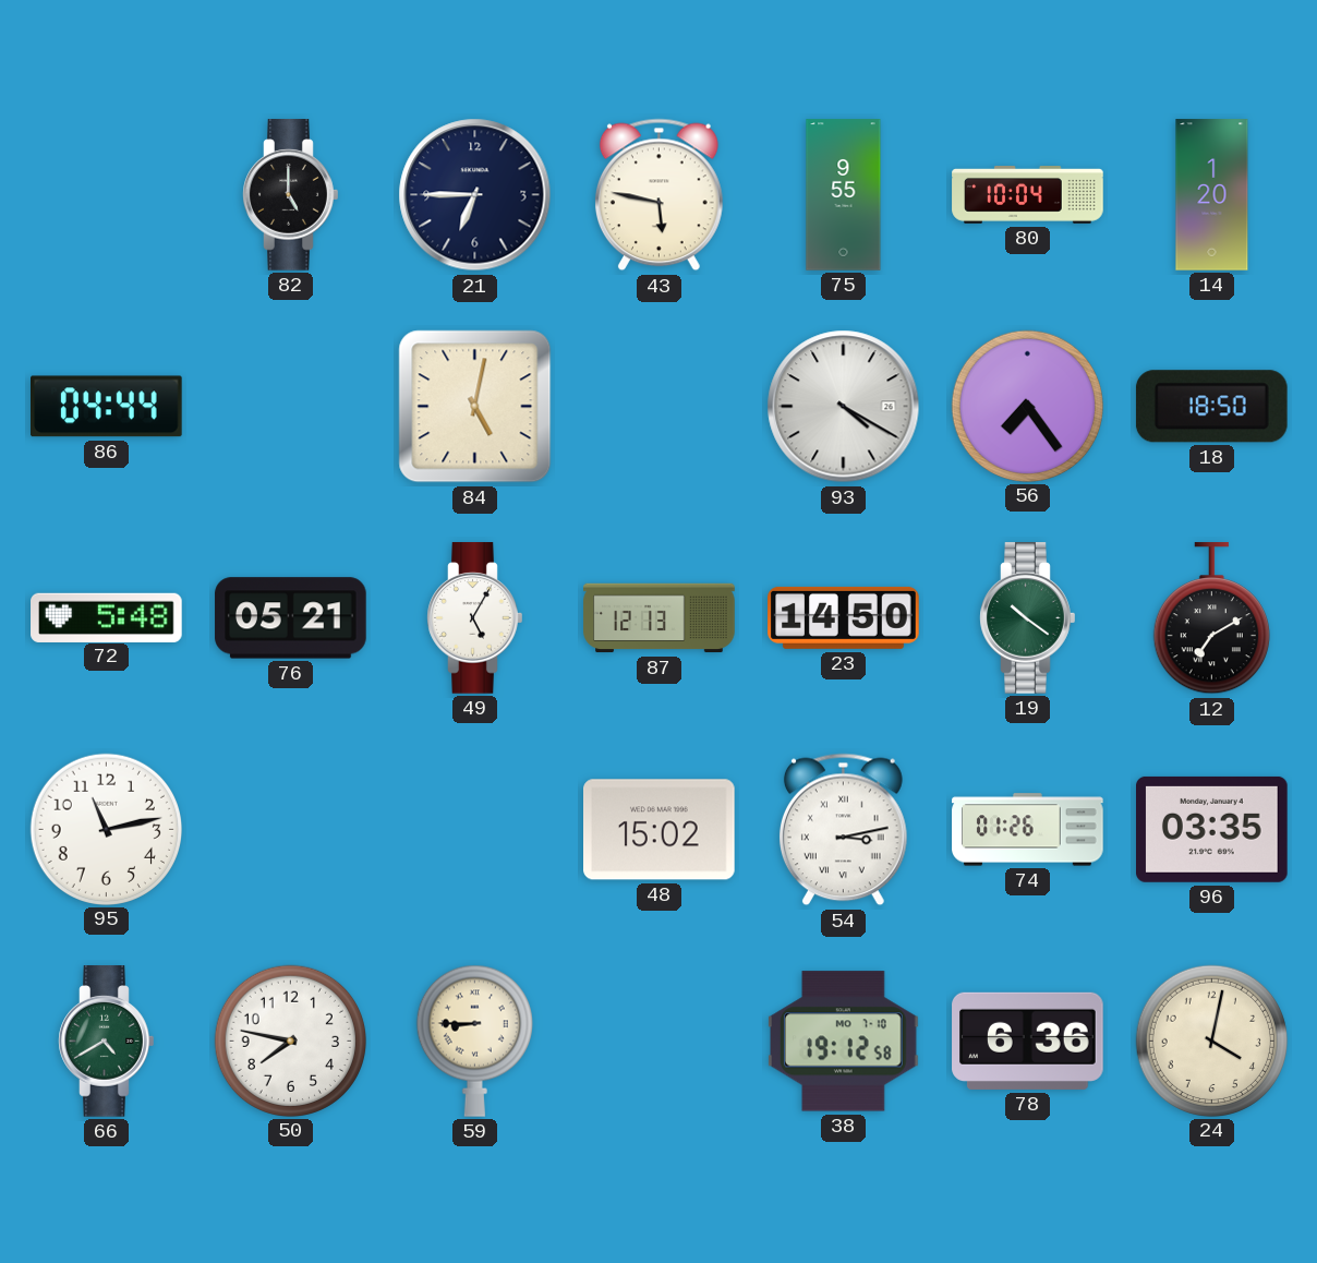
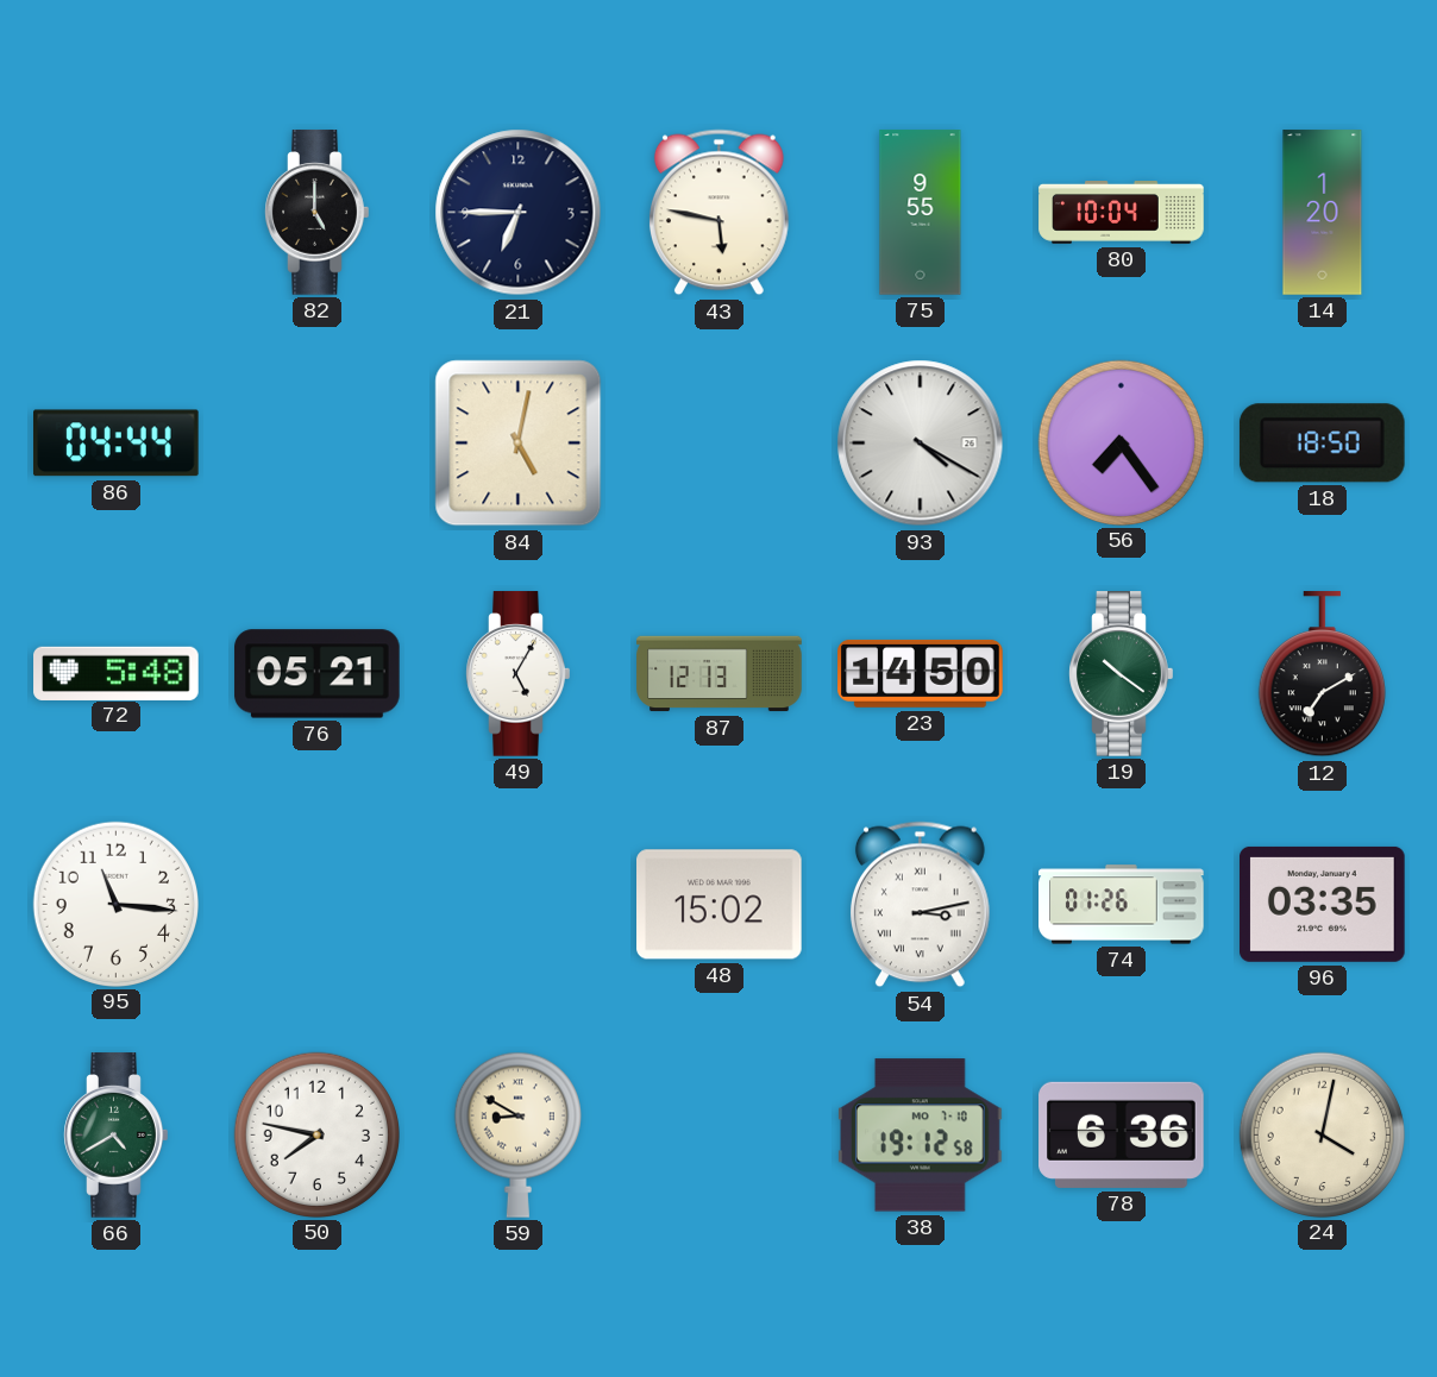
95: 11:13 -> 11:16
59: 8:45 -> 8:50
